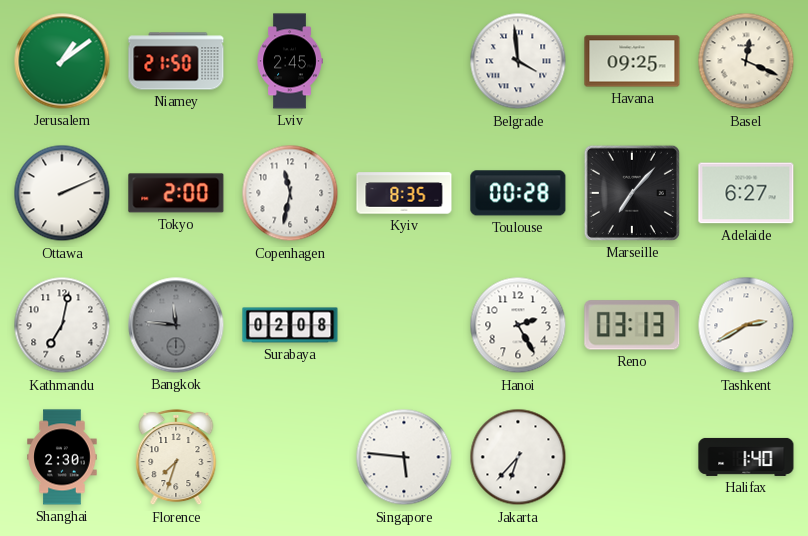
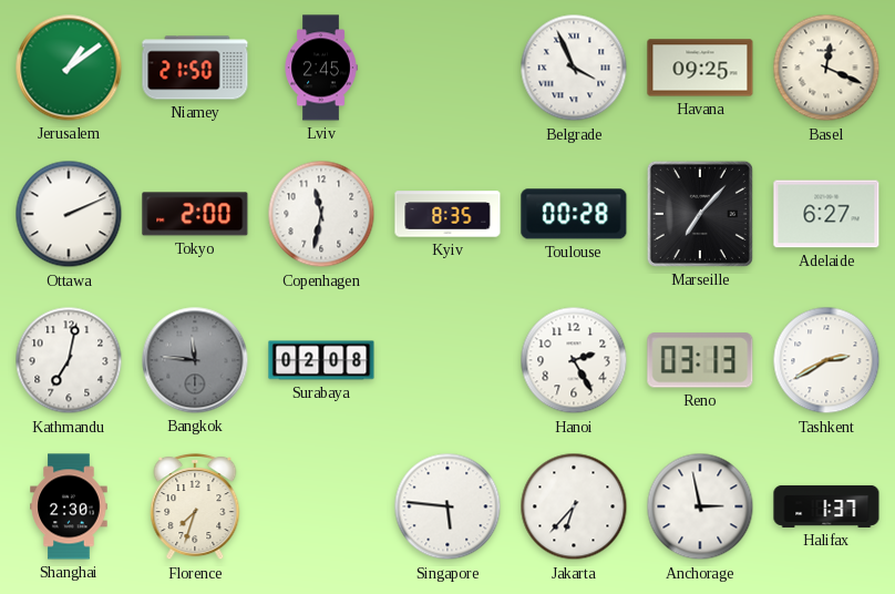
Belgrade: 3:59 -> 3:56
Anchorage: none -> 2:58
Halifax: 1:40 -> 1:37
